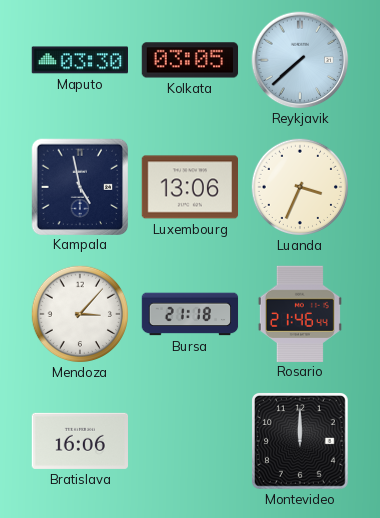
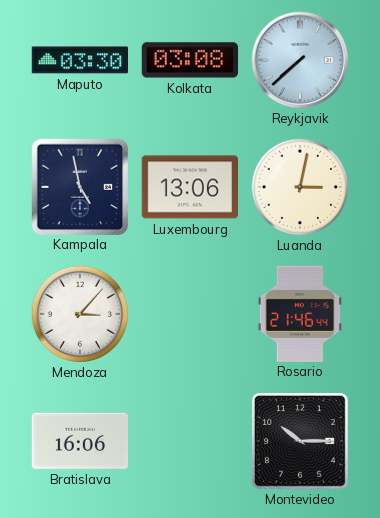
Kolkata: 03:05 -> 03:08
Luanda: 3:34 -> 3:02
Bursa: 21:18 -> none
Montevideo: 12:00 -> 10:15
